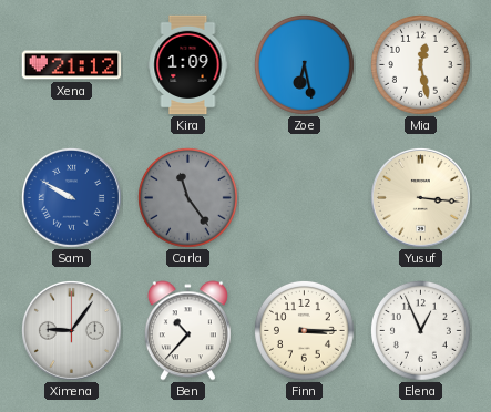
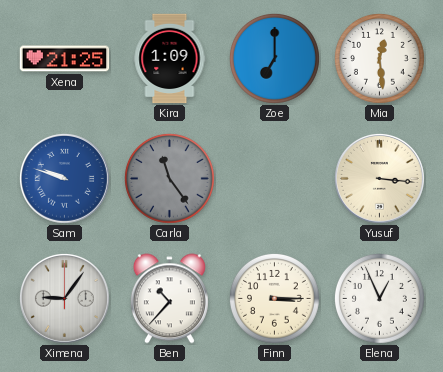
Xena: 21:12 -> 21:25
Zoe: 6:28 -> 7:00
Mia: 12:28 -> 12:29
Sam: 9:50 -> 9:48
